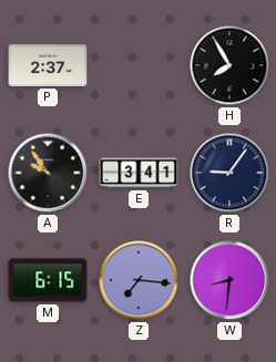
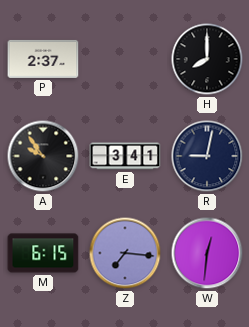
H: 7:55 -> 8:00
R: 9:06 -> 9:02
W: 8:31 -> 12:31
